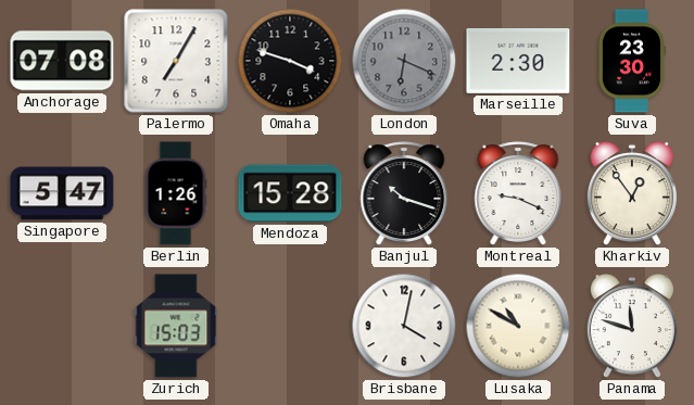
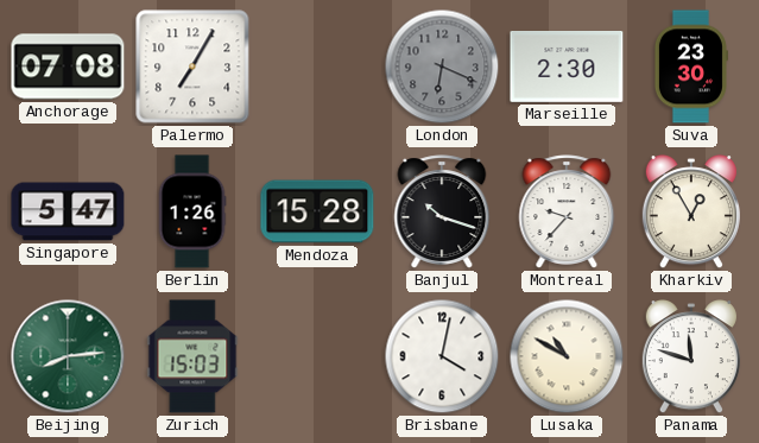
Omaha: 3:48 -> none
Montreal: 9:19 -> 9:37
Kharkiv: 12:54 -> 12:55
Beijing: none -> 8:14
